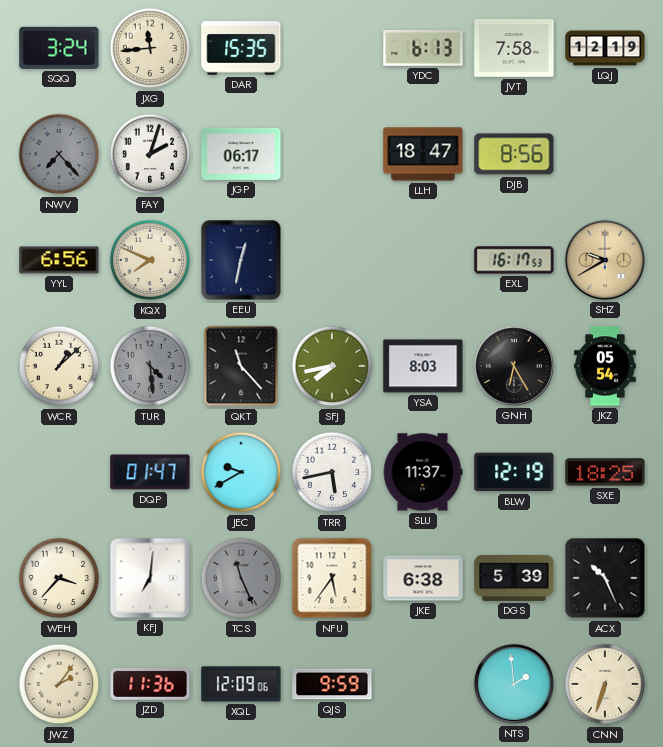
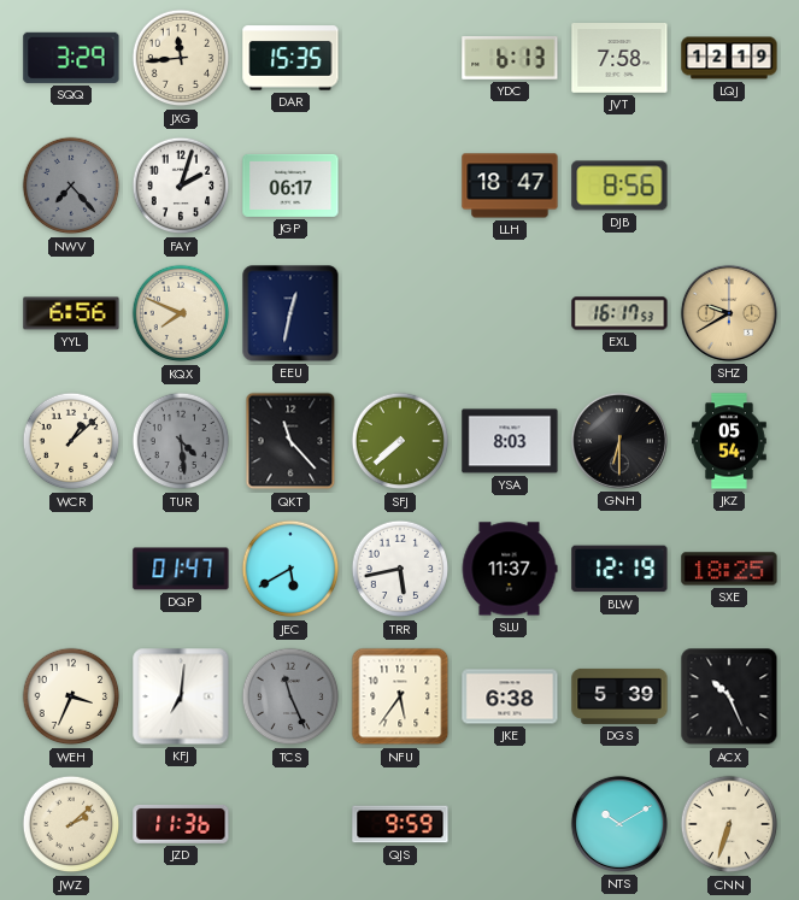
SQQ: 3:24 -> 3:29
SFJ: 7:43 -> 7:38
GNH: 6:25 -> 6:30
JEC: 9:40 -> 5:40
WEH: 3:37 -> 3:34
JWZ: 2:06 -> 2:08
XQL: 12:09 -> none
NTS: 1:59 -> 10:10
